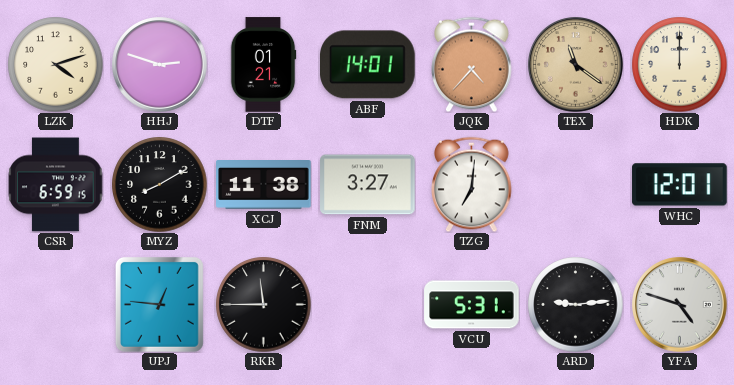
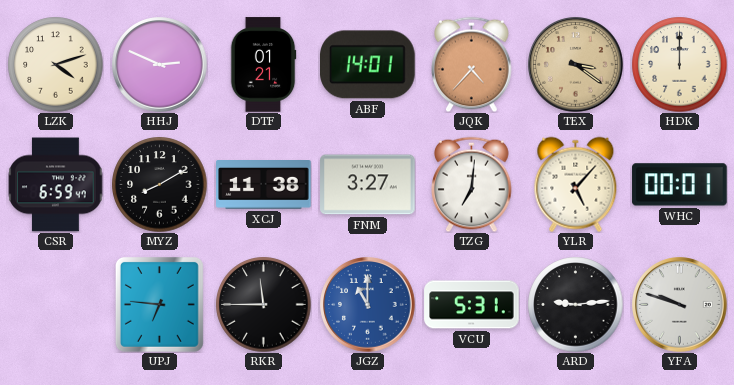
HHJ: 2:48 -> 2:49
TEX: 11:21 -> 3:21
CSR: 6:59:15 -> 6:59:47
YLR: none -> 5:07
WHC: 12:01 -> 00:01
UPJ: 12:46 -> 6:46
JGZ: none -> 11:00
YFA: 4:48 -> 9:48
